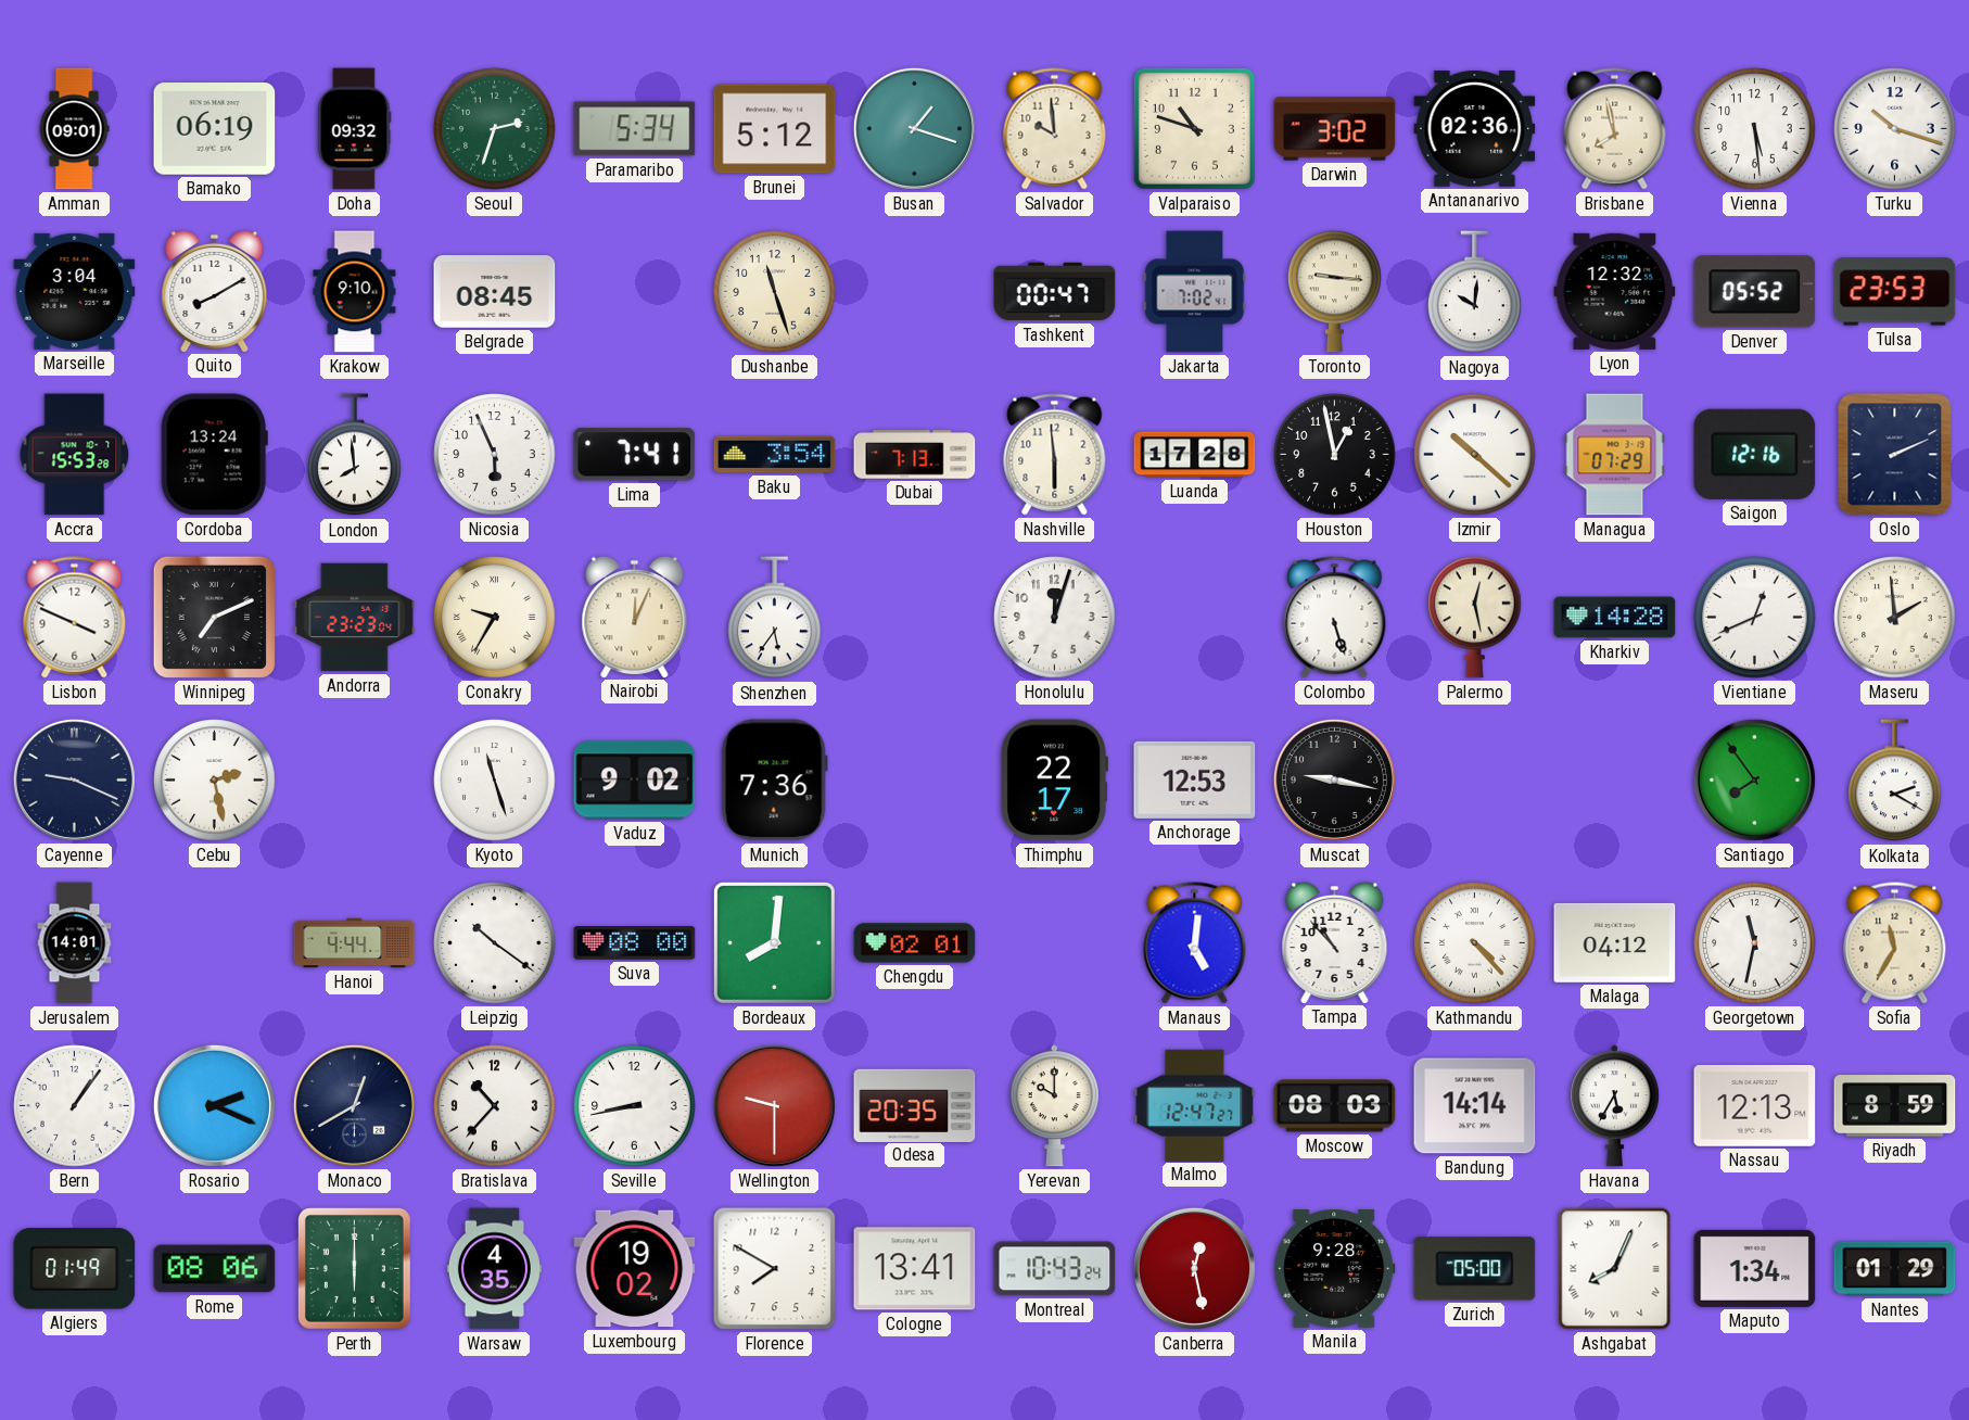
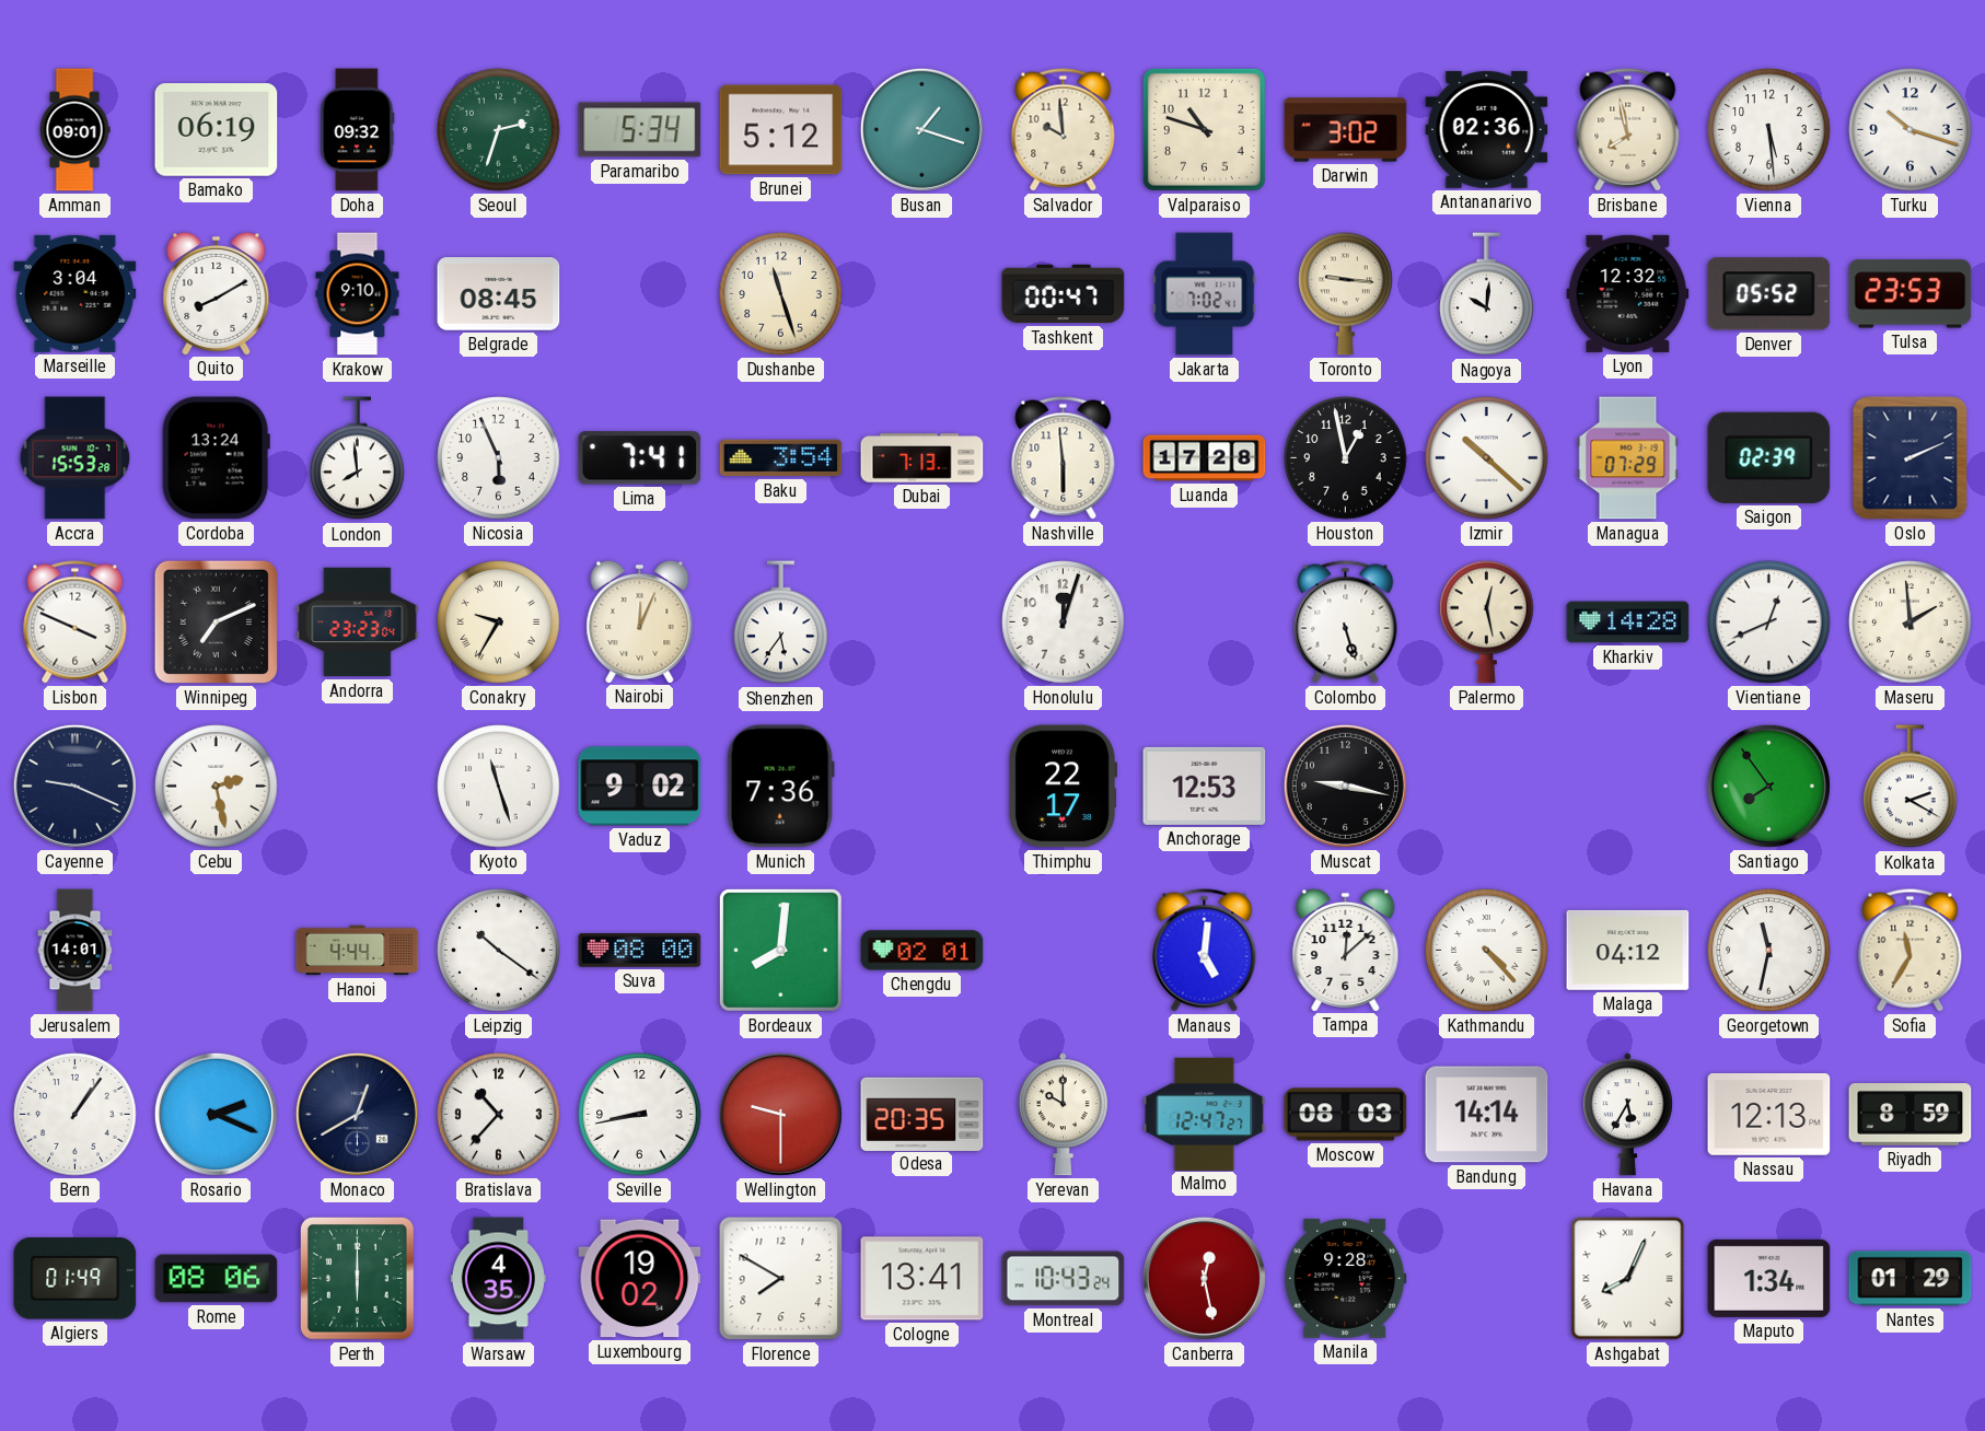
Saigon: 12:16 -> 02:39
Tampa: 10:53 -> 12:08
Zurich: 05:00 -> none
